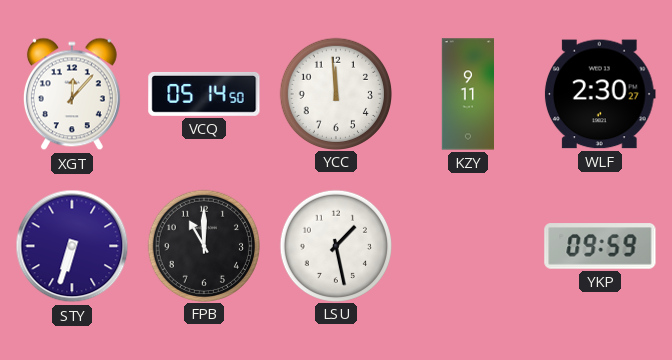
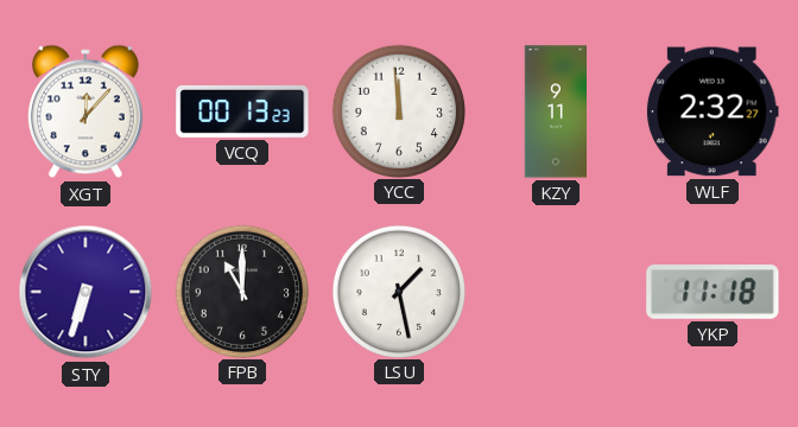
VCQ: 05:14 -> 00:13
WLF: 2:30 -> 2:32
YKP: 09:59 -> 11:18
